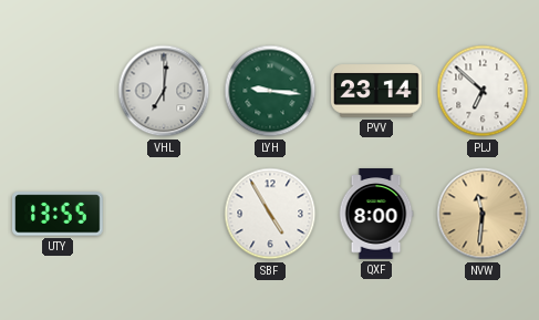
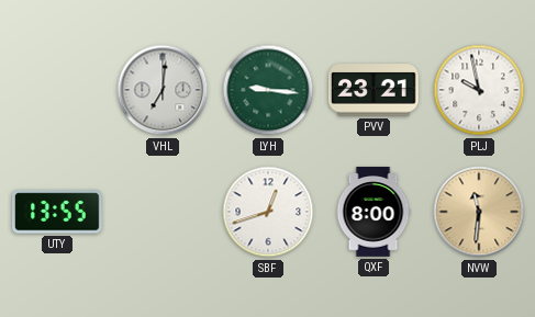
PVV: 23:14 -> 23:21
PLJ: 6:52 -> 9:58
SBF: 4:55 -> 12:42
